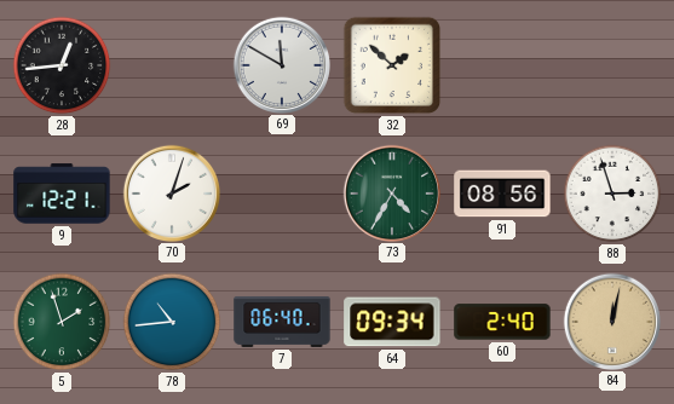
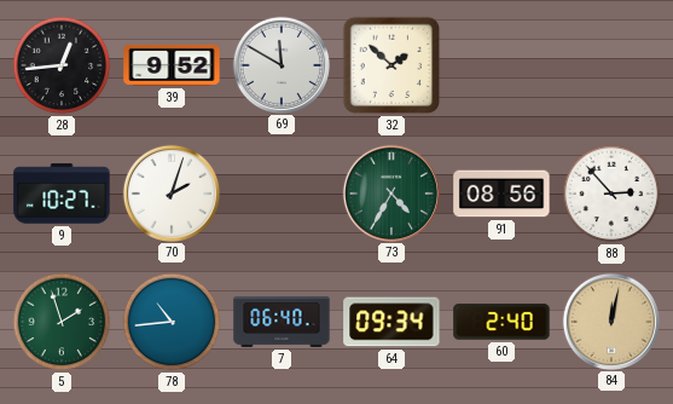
39: none -> 9:52
9: 12:21 -> 10:27
88: 2:57 -> 2:53
